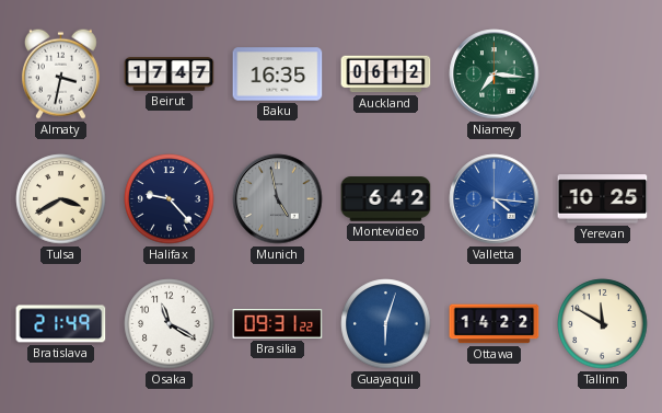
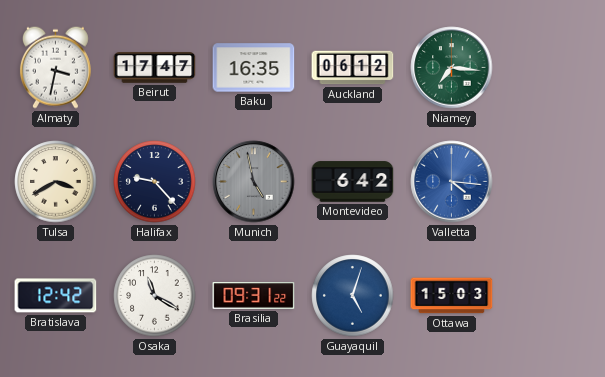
Yerevan: 10:25 -> none
Bratislava: 21:49 -> 12:42
Guayaquil: 6:03 -> 5:03
Ottawa: 14:22 -> 15:03
Tallinn: 11:50 -> none
